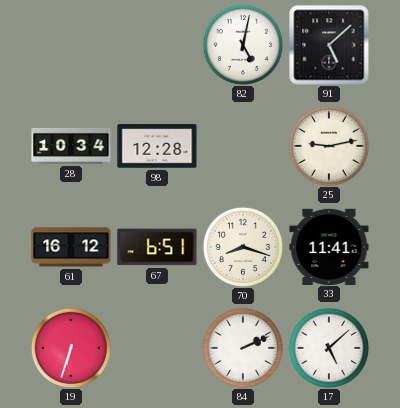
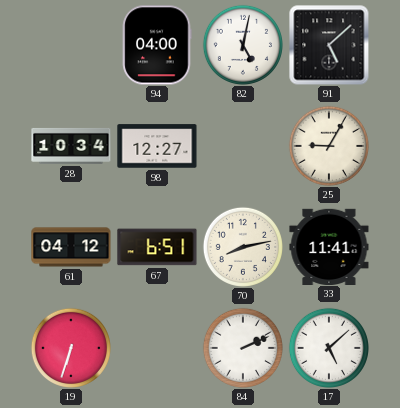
94: none -> 04:00
98: 12:28 -> 12:27
25: 9:13 -> 9:05
61: 16:12 -> 04:12
70: 8:18 -> 8:13
